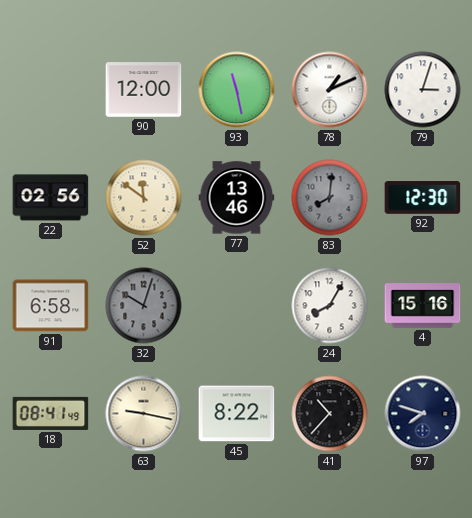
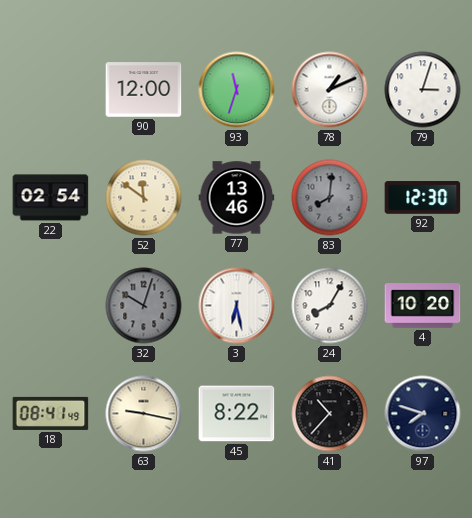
93: 11:28 -> 11:33
22: 02:56 -> 02:54
91: 6:58 -> none
3: none -> 6:28
4: 15:16 -> 10:20
